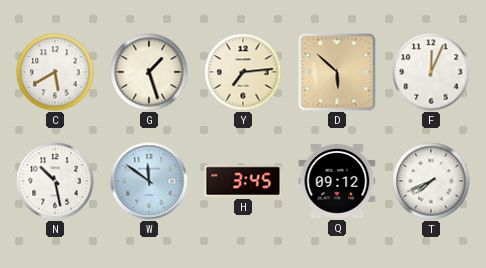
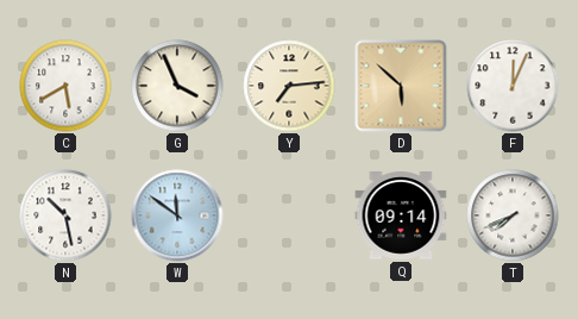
G: 1:27 -> 3:56
H: 3:45 -> none
Q: 09:12 -> 09:14
